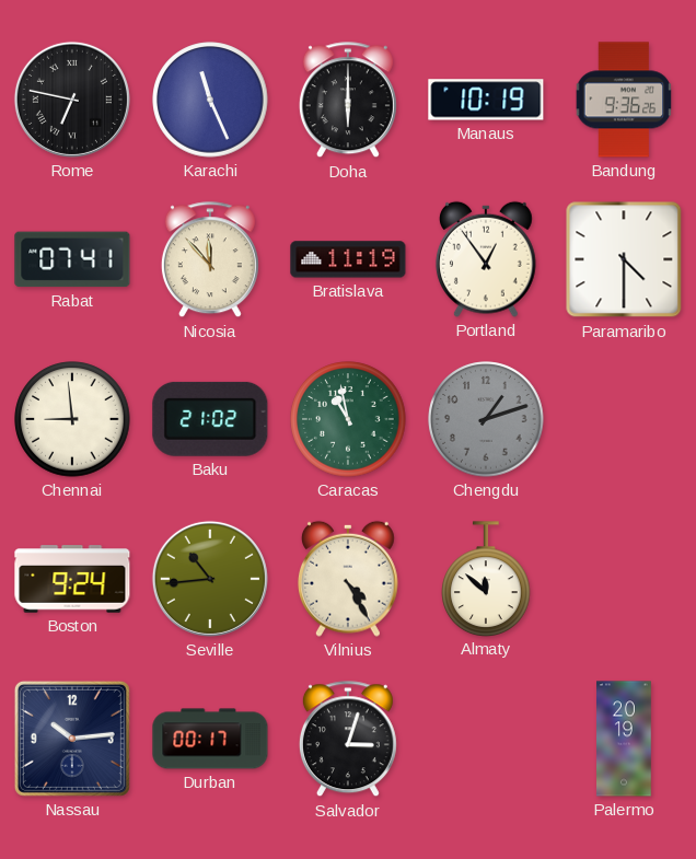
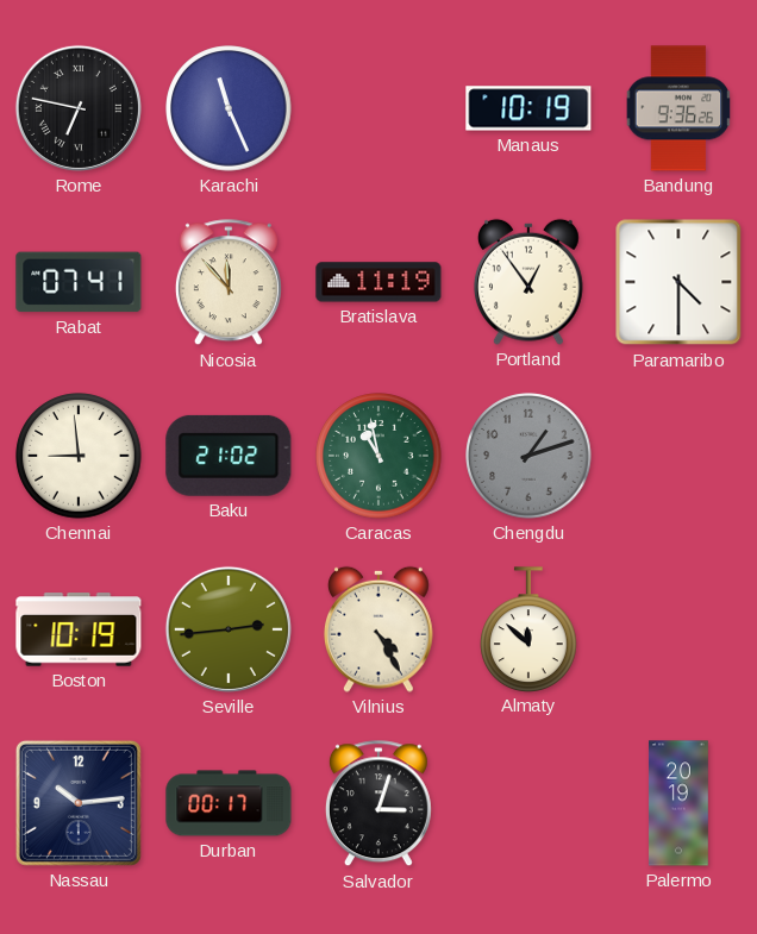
Doha: 6:00 -> none
Boston: 9:24 -> 10:19
Seville: 10:44 -> 2:44
